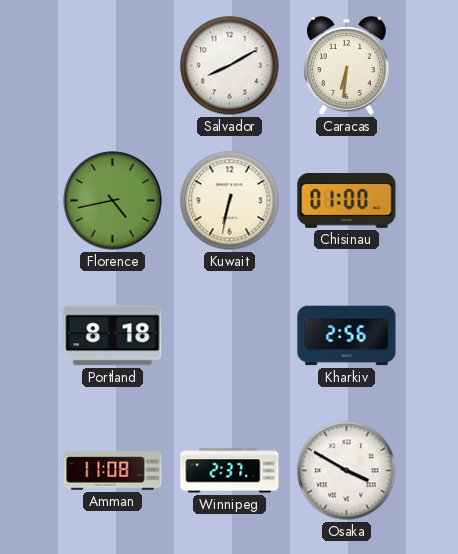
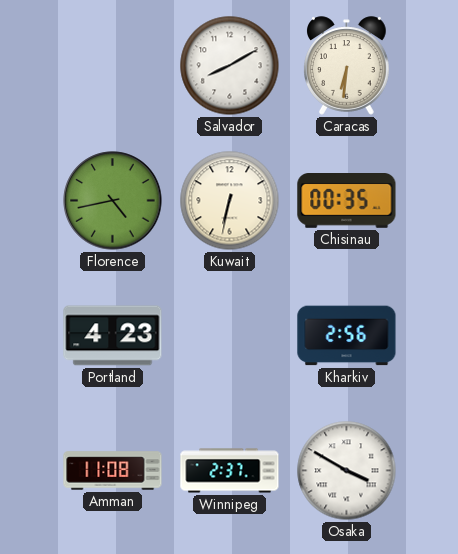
Chisinau: 01:00 -> 00:35
Portland: 8:18 -> 4:23
